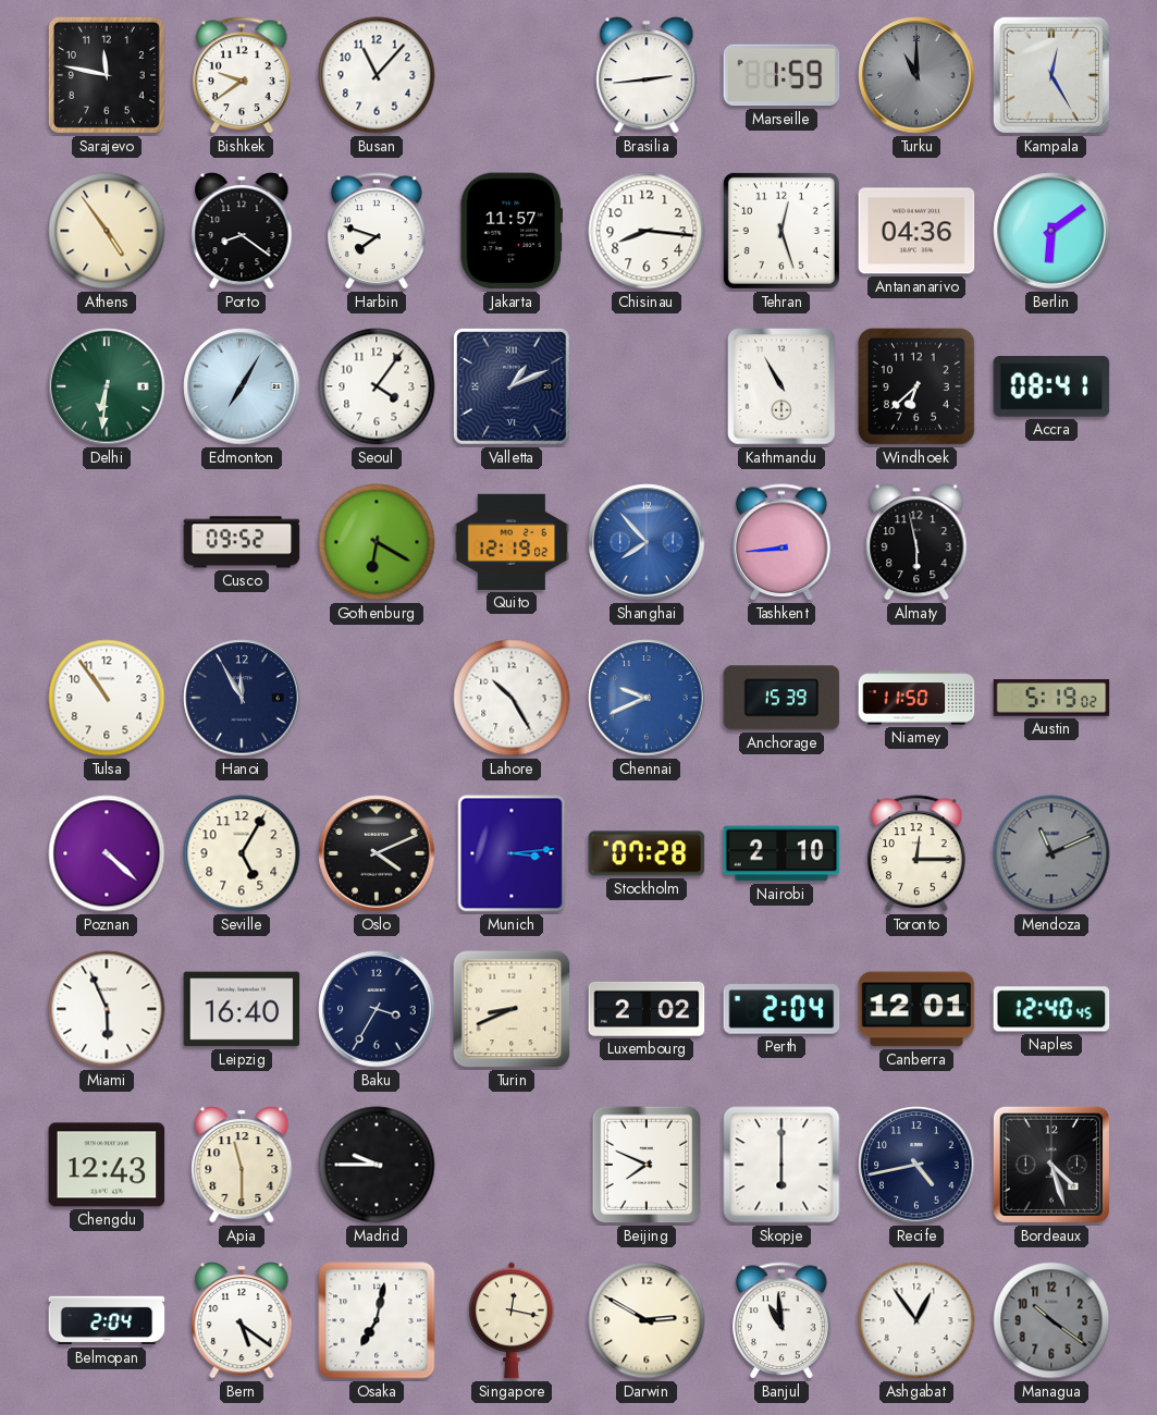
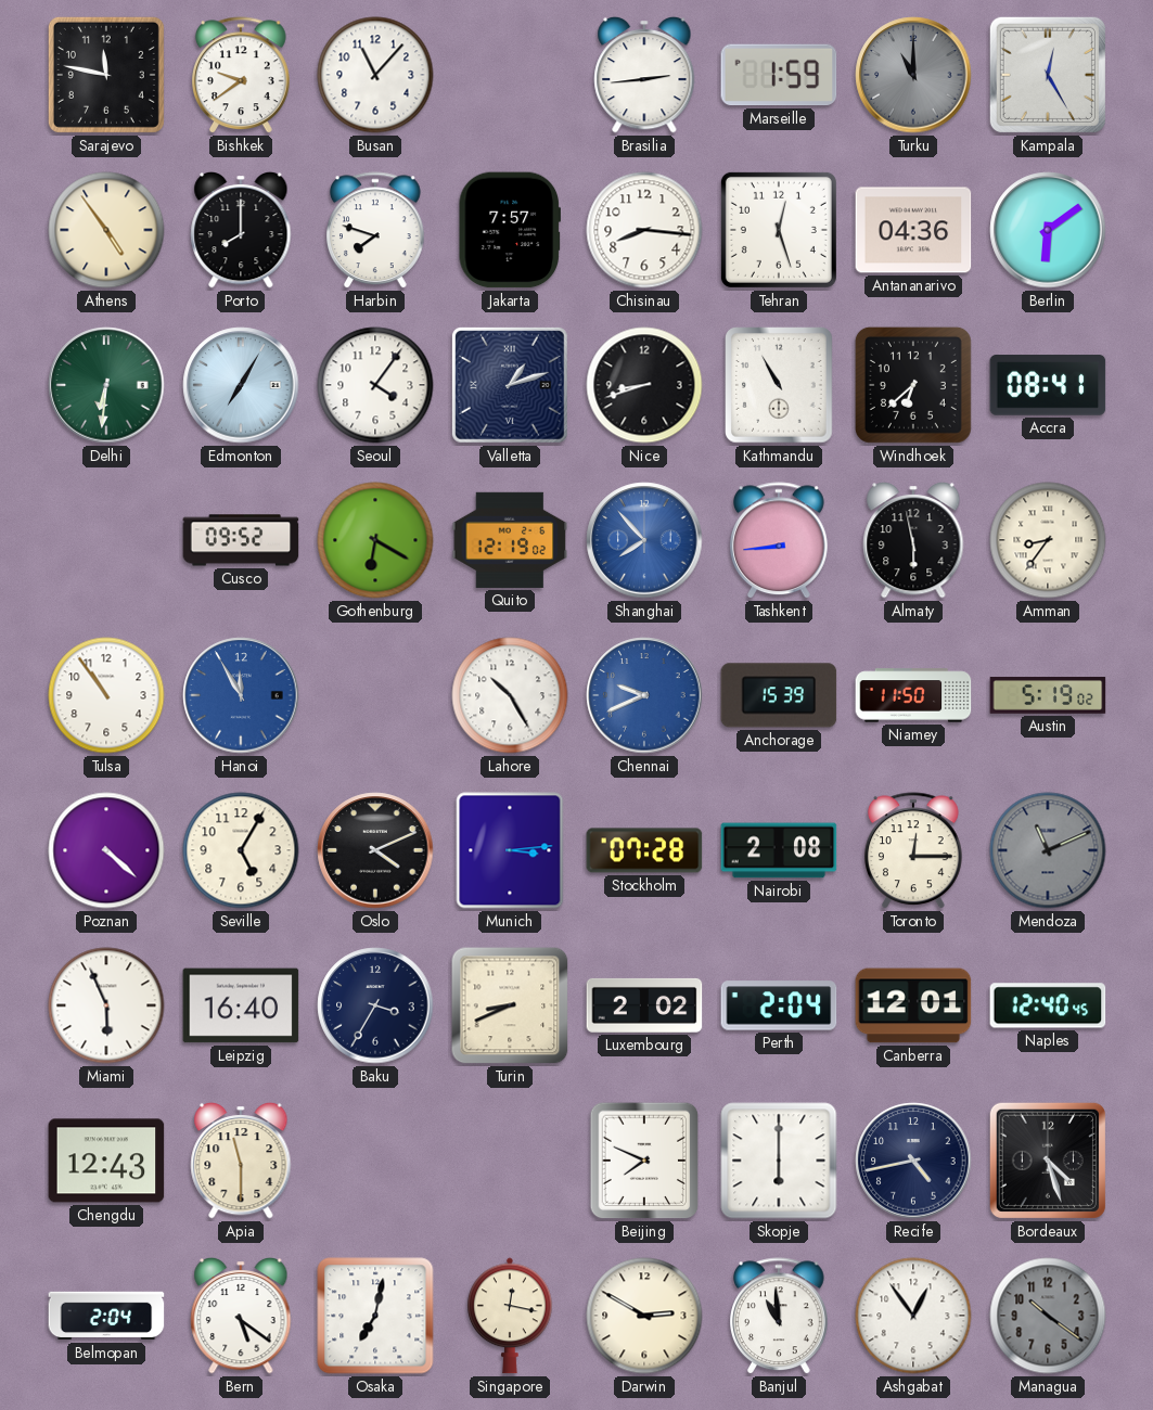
Porto: 8:21 -> 8:00
Jakarta: 11:57 -> 7:57
Valletta: 1:11 -> 1:12
Nice: none -> 8:42
Amman: none -> 8:36
Hanoi dial: navy -> blue
Nairobi: 2:10 -> 2:08
Madrid: 9:45 -> none
